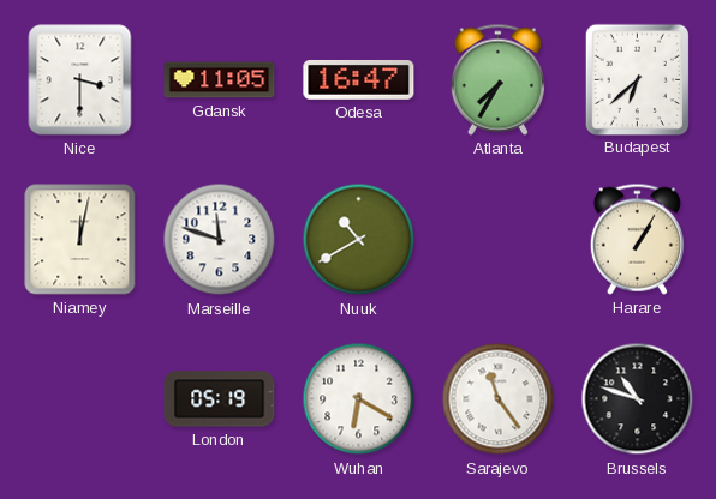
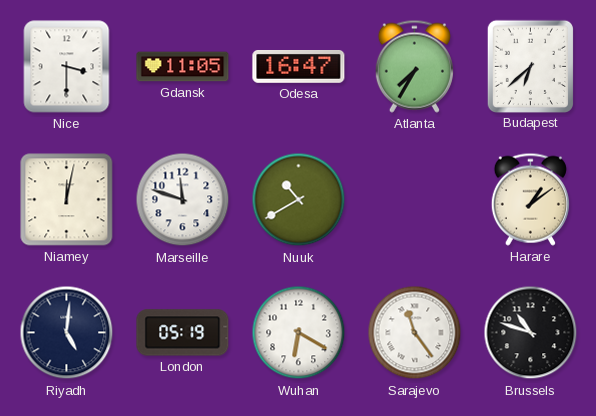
Harare: 1:05 -> 1:09
Riyadh: none -> 5:01
